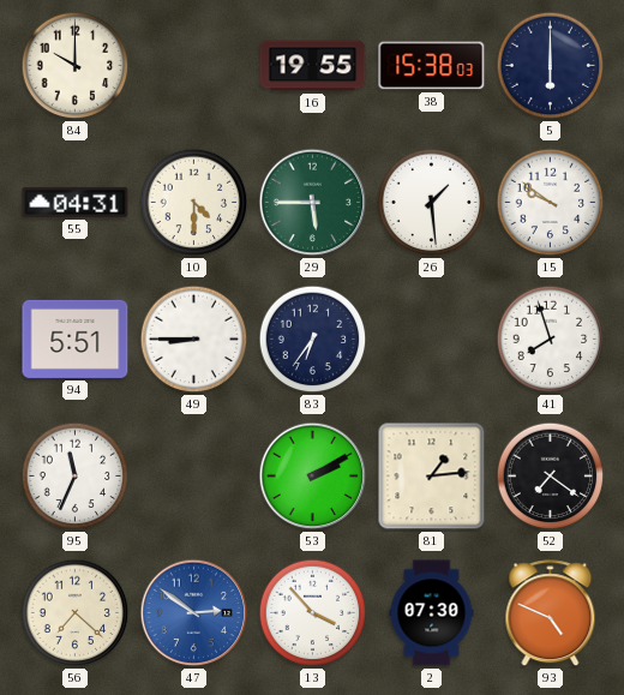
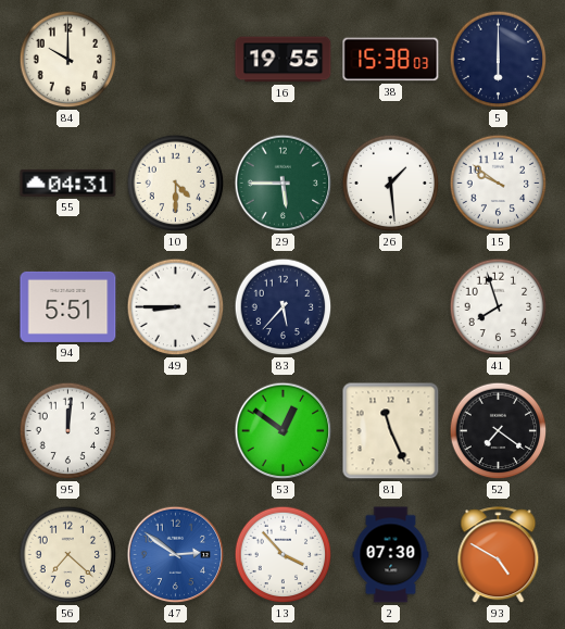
83: 6:36 -> 5:37
95: 11:34 -> 12:01
53: 2:10 -> 12:51
81: 1:14 -> 11:26
93: 4:49 -> 4:50
